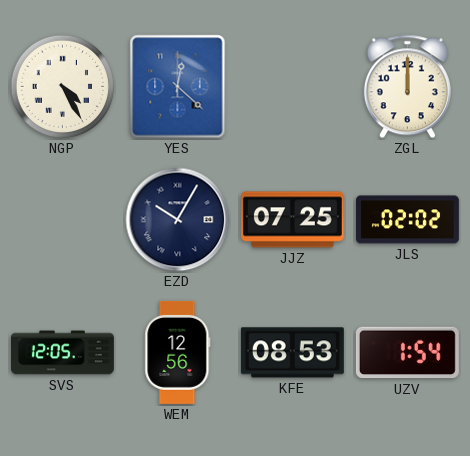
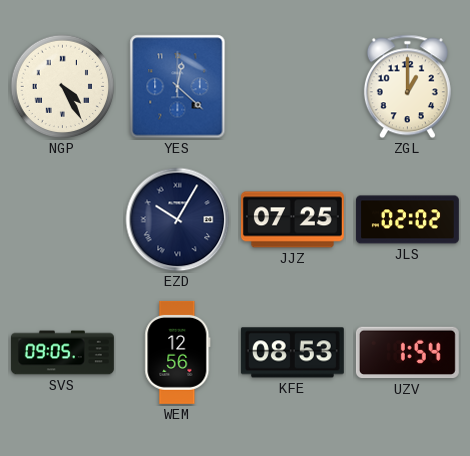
ZGL: 12:00 -> 1:00
SVS: 12:05 -> 09:05
